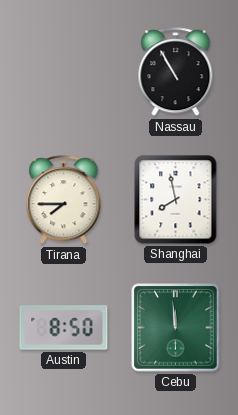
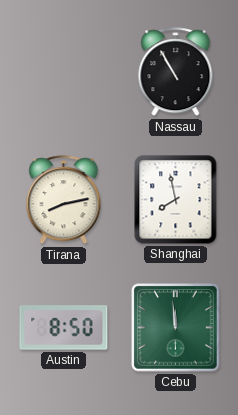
Tirana: 7:45 -> 8:13
